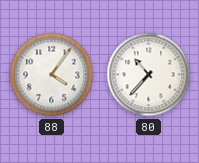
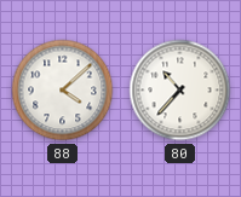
88: 4:06 -> 4:08
